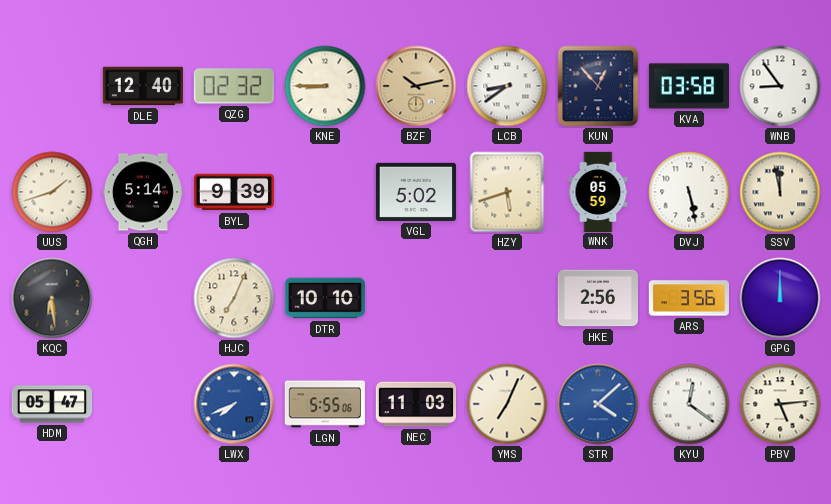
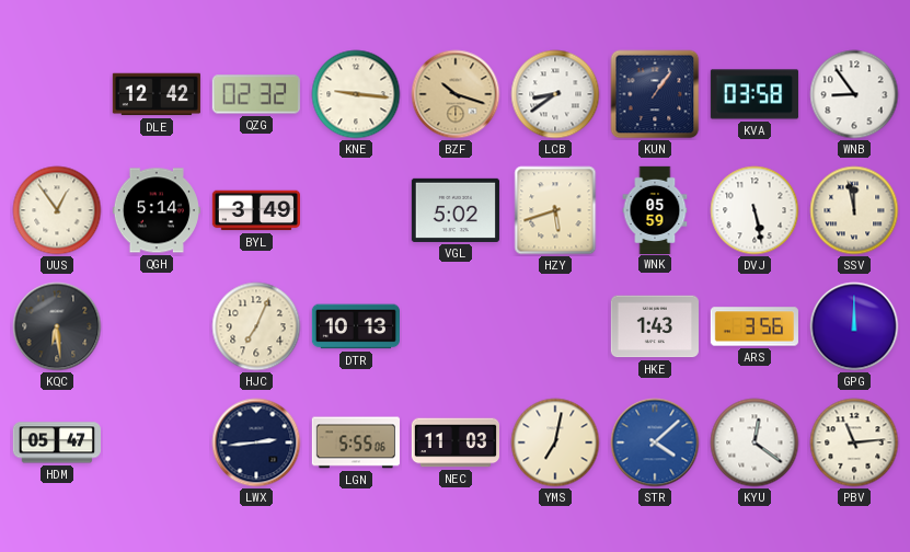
DLE: 12:40 -> 12:42
KNE: 8:45 -> 9:16
BZF: 10:13 -> 10:18
KUN: 12:53 -> 1:06
UUS: 1:42 -> 12:54
BYL: 9:39 -> 3:49
DTR: 10:10 -> 10:13
HKE: 2:56 -> 1:43
LWX: 7:41 -> 2:44
LWX dial: blue -> navy
YMS: 7:04 -> 7:02
PBV: 5:14 -> 11:14
